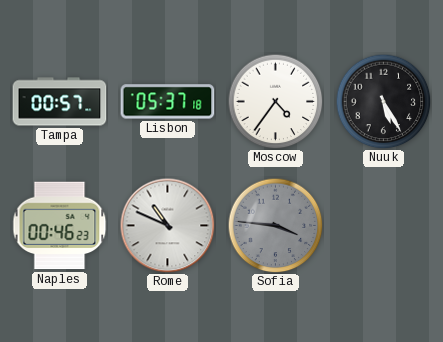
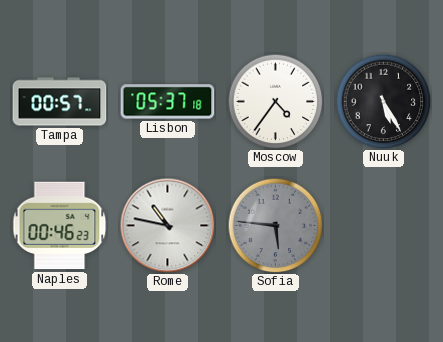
Rome: 10:49 -> 10:47
Sofia: 3:46 -> 5:46
